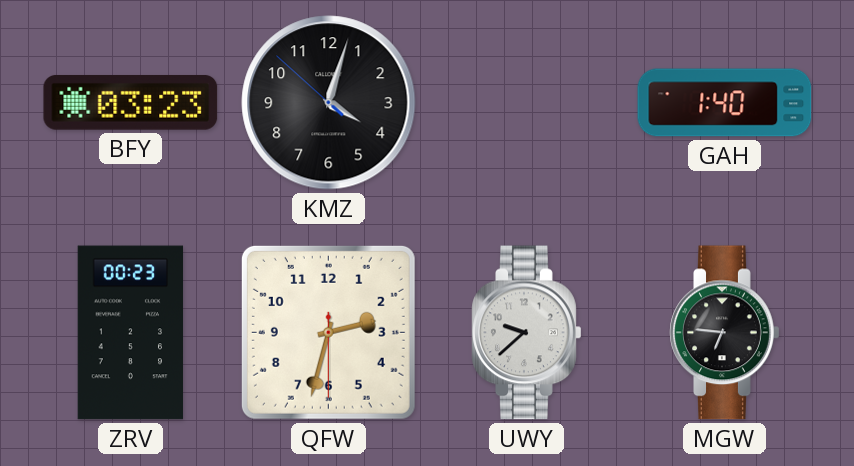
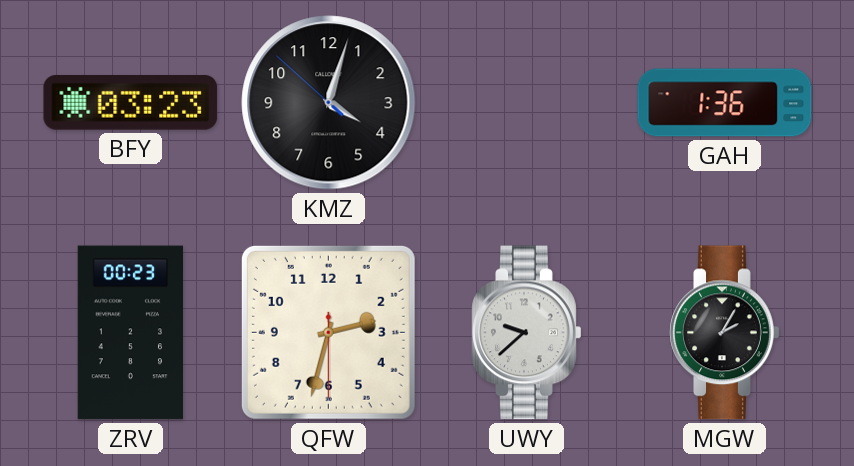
GAH: 1:40 -> 1:36
MGW: 6:46 -> 2:05
